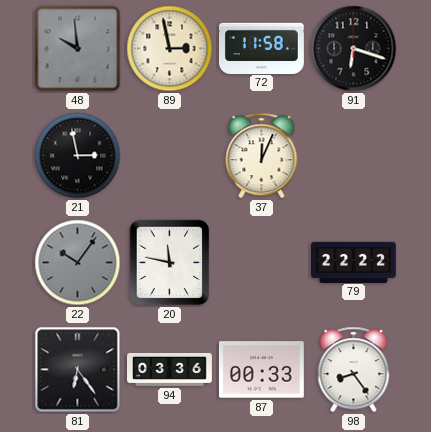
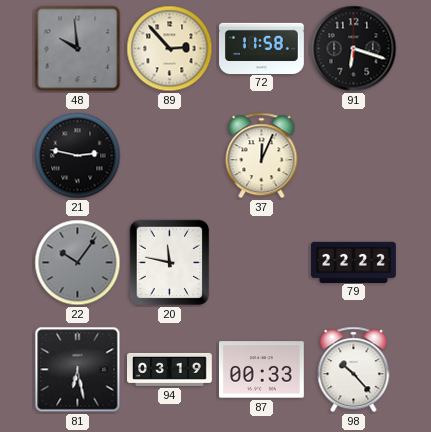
89: 2:58 -> 2:53
21: 2:58 -> 2:47
81: 6:24 -> 6:28
94: 03:36 -> 03:19
98: 8:24 -> 10:23
